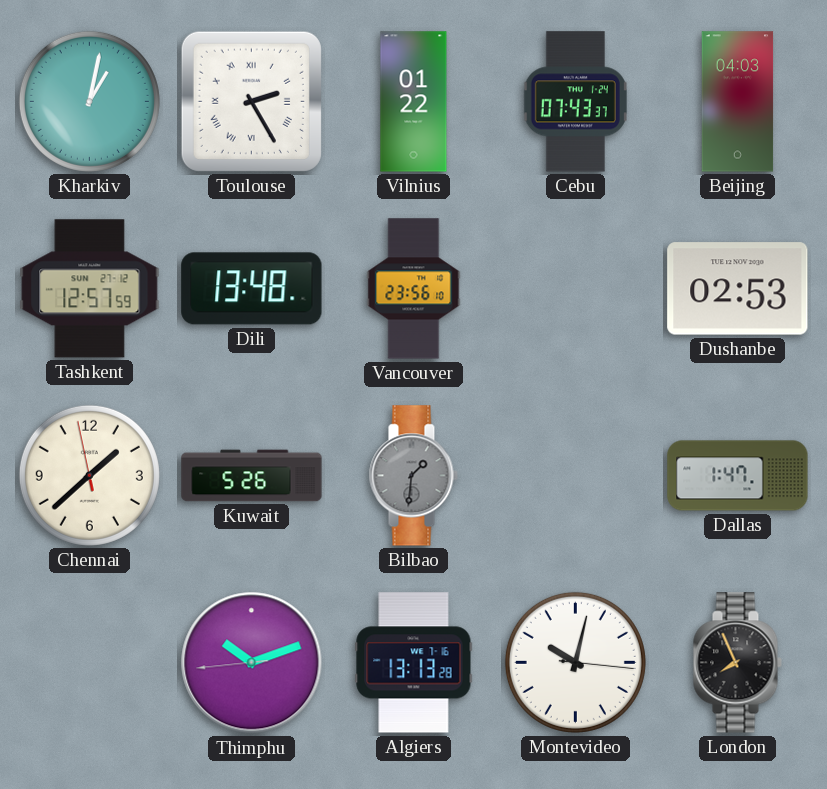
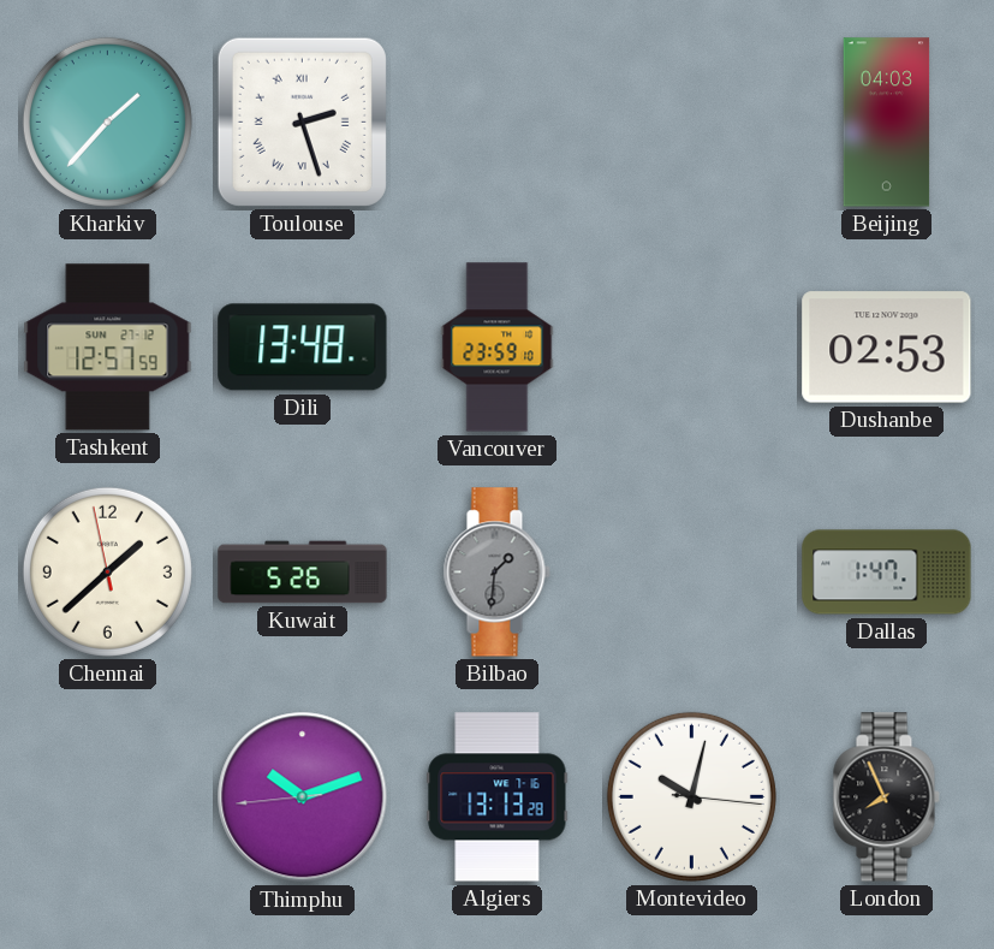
Kharkiv: 1:02 -> 1:37
Toulouse: 2:25 -> 2:27
Vilnius: 01:22 -> none
Cebu: 07:43 -> none
Vancouver: 23:56 -> 23:59
